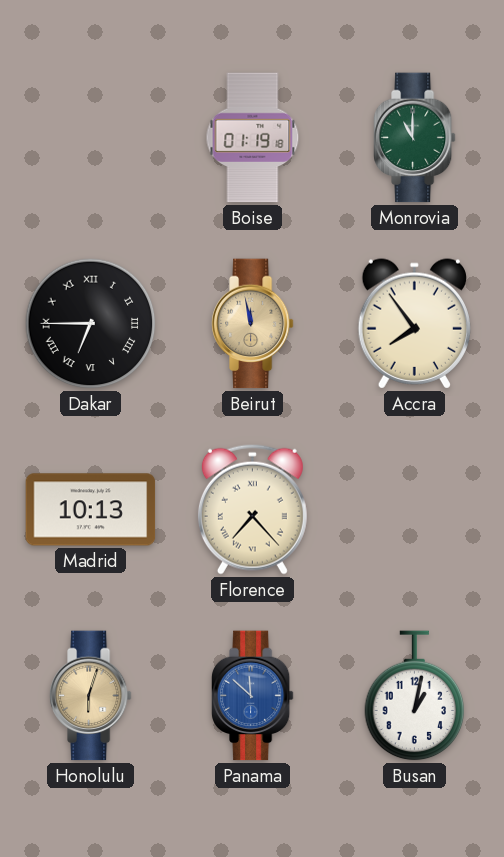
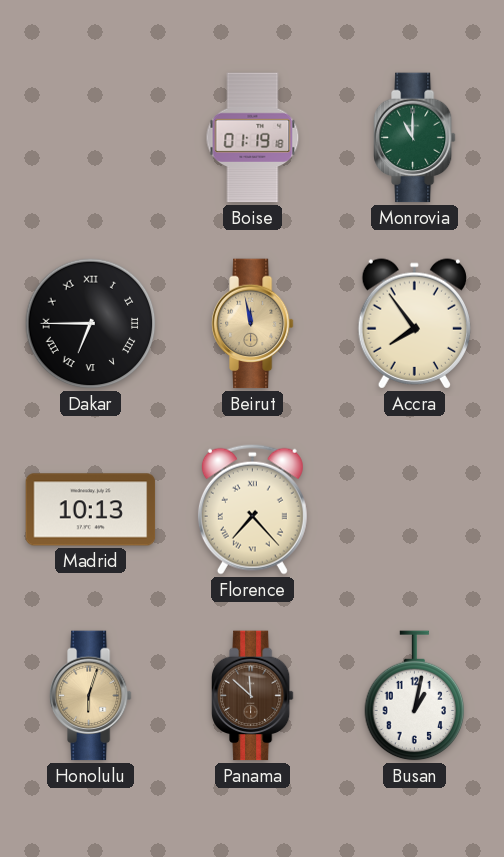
Panama dial: blue -> brown
